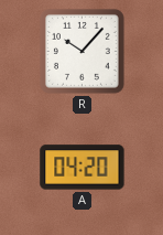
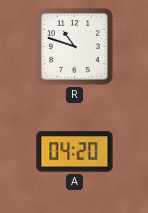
R: 10:07 -> 10:48
